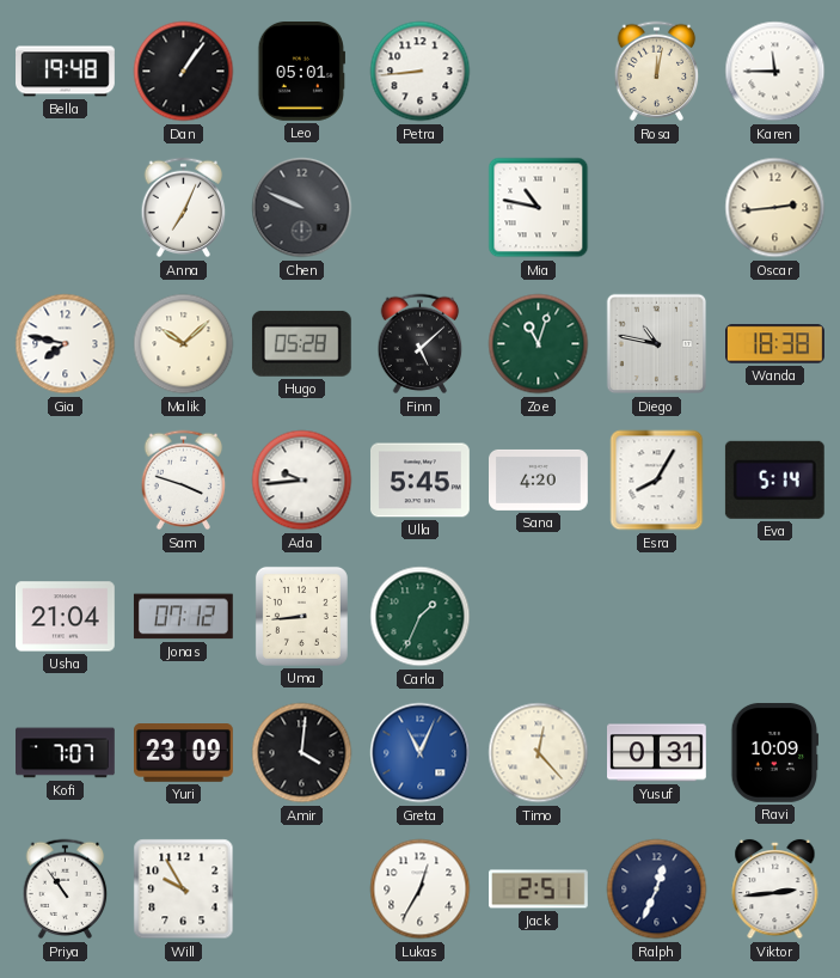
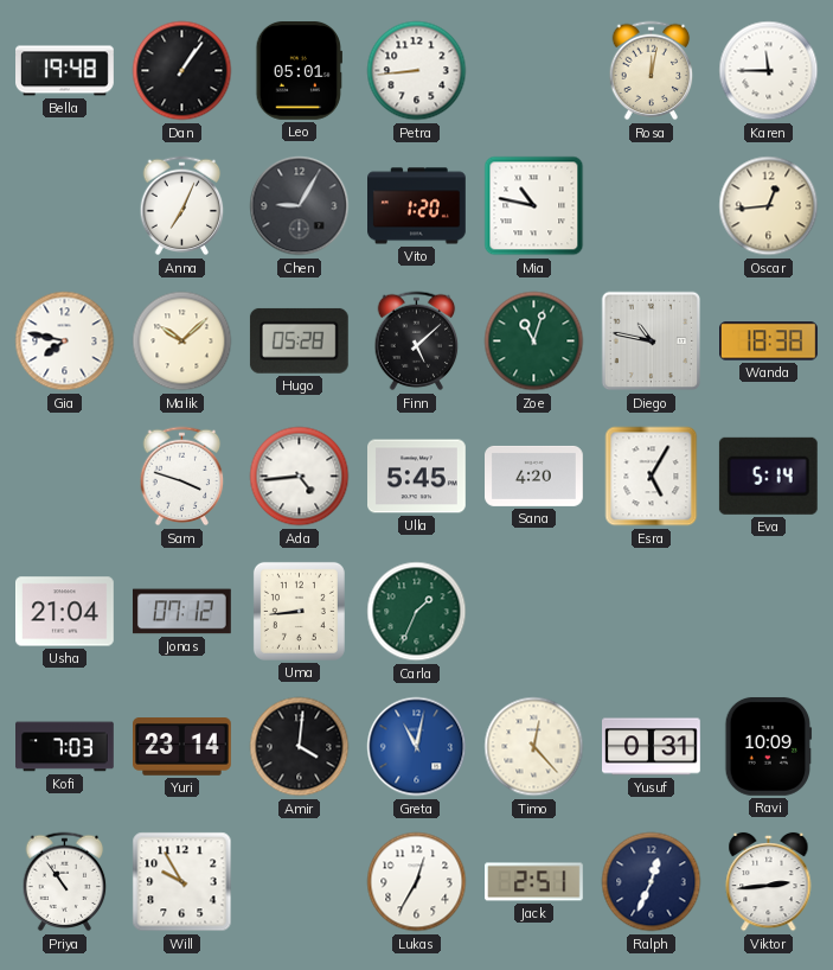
Chen: 9:49 -> 9:05
Vito: none -> 1:20
Oscar: 2:44 -> 12:44
Ada: 9:44 -> 4:44
Esra: 8:05 -> 5:05
Kofi: 7:07 -> 7:03
Yuri: 23:09 -> 23:14
Greta: 11:04 -> 11:02
